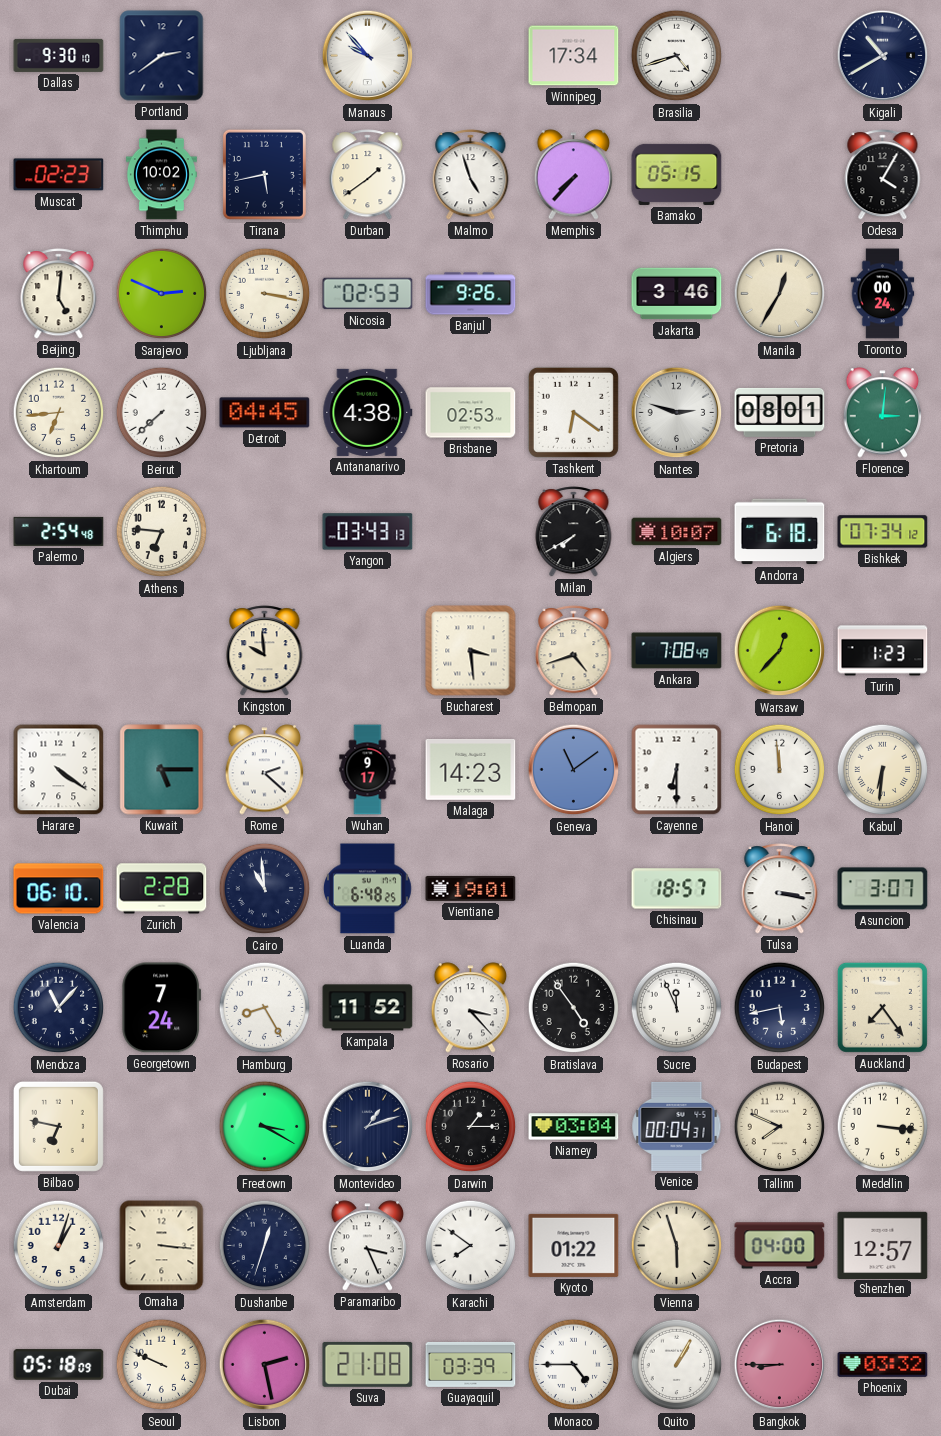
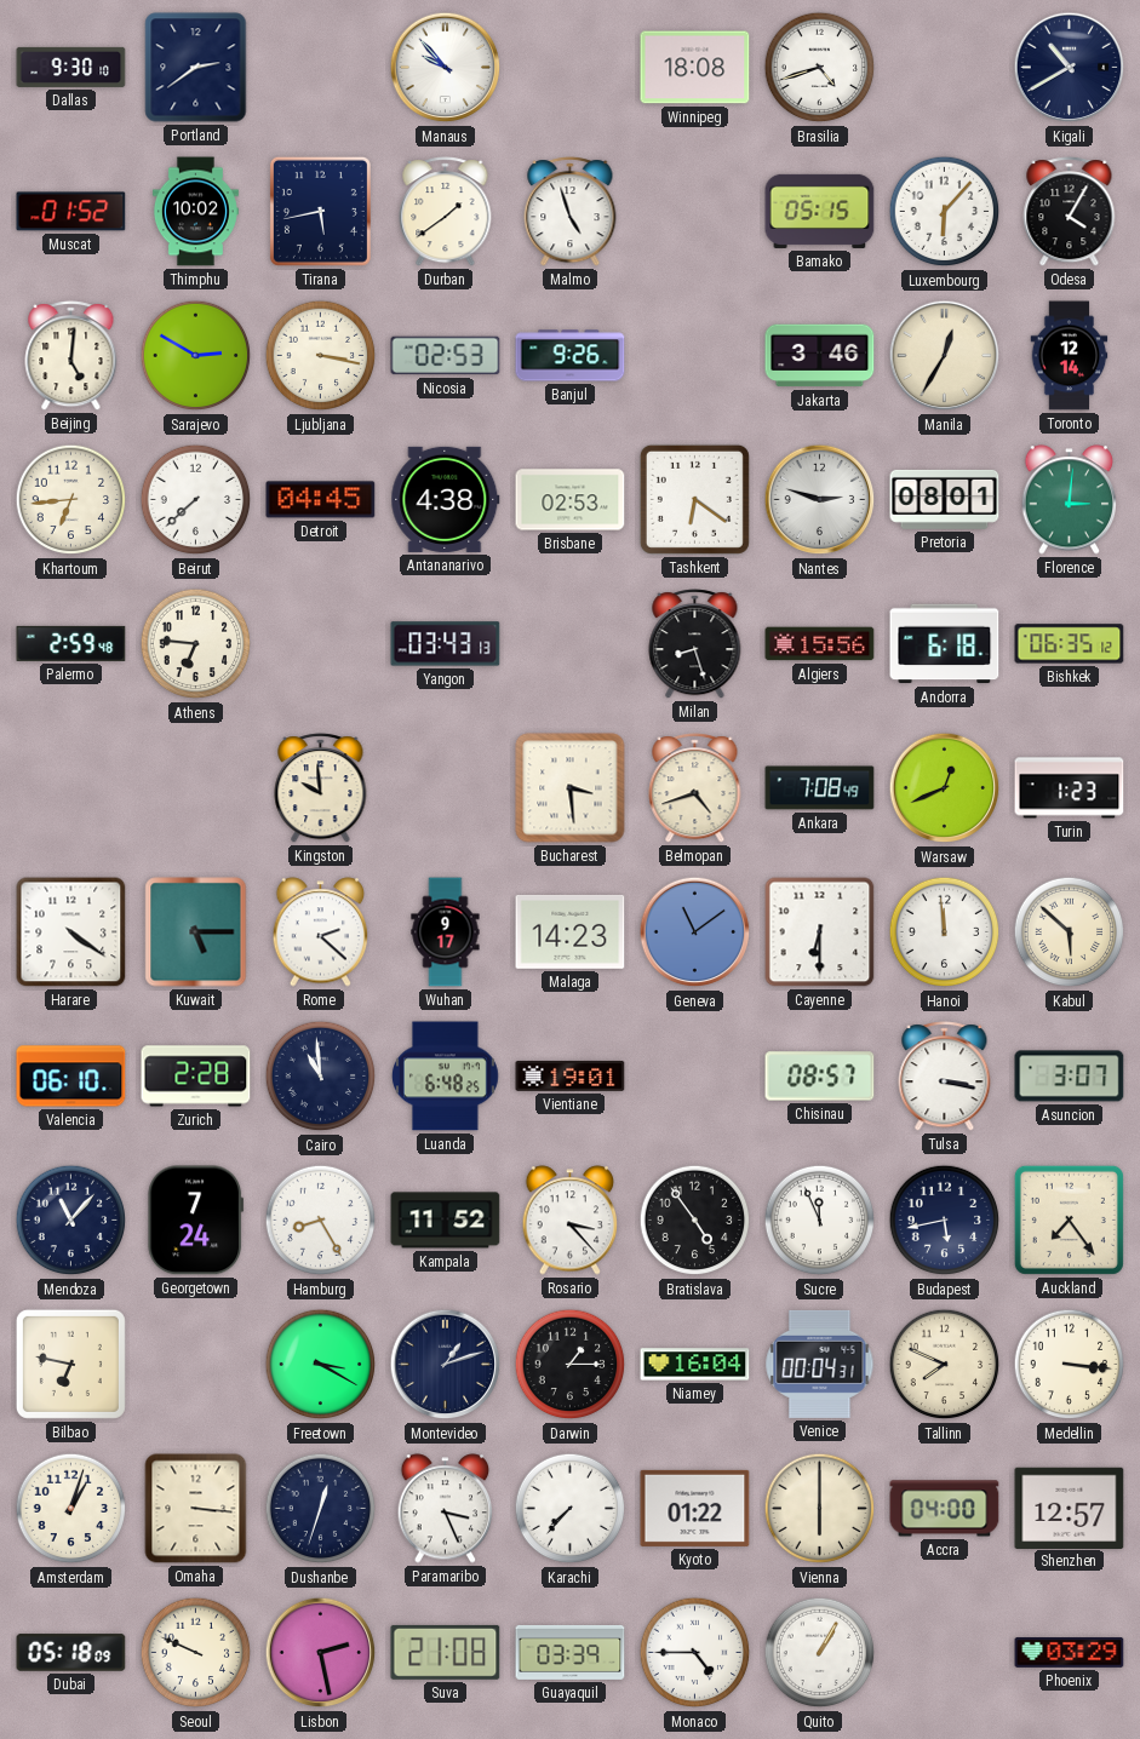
Winnipeg: 17:34 -> 18:08
Muscat: 02:23 -> 01:52
Memphis: 7:37 -> none
Luxembourg: none -> 6:07
Sarajevo: 2:49 -> 2:50
Toronto: 00:24 -> 12:14
Palermo: 2:54 -> 2:59
Milan: 7:40 -> 8:27
Algiers: 10:07 -> 15:56
Bishkek: 07:34 -> 06:35
Warsaw: 12:37 -> 12:41
Kabul: 6:31 -> 5:52
Chisinau: 18:57 -> 08:57
Niamey: 03:04 -> 16:04
Karachi: 7:51 -> 7:37
Vienna: 5:57 -> 6:00
Bangkok: 8:45 -> none
Phoenix: 03:32 -> 03:29
